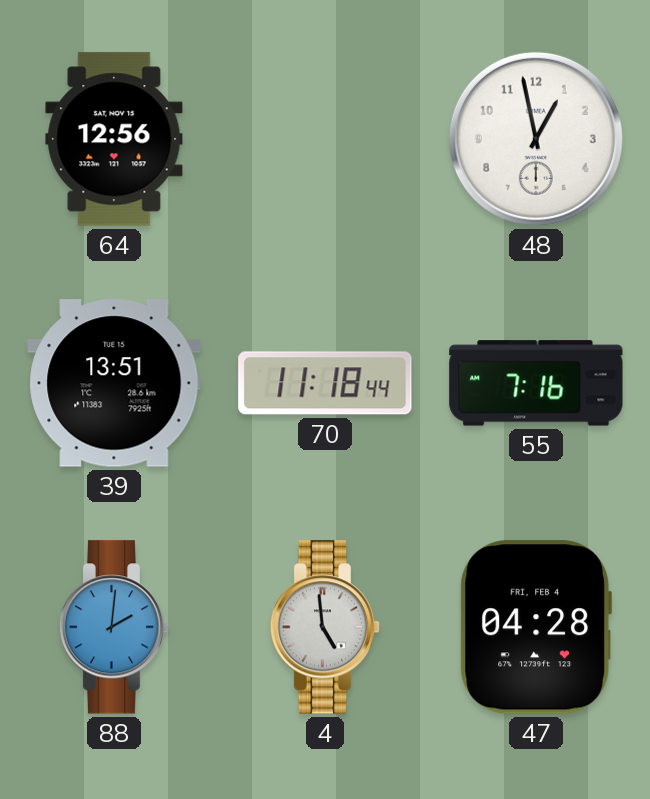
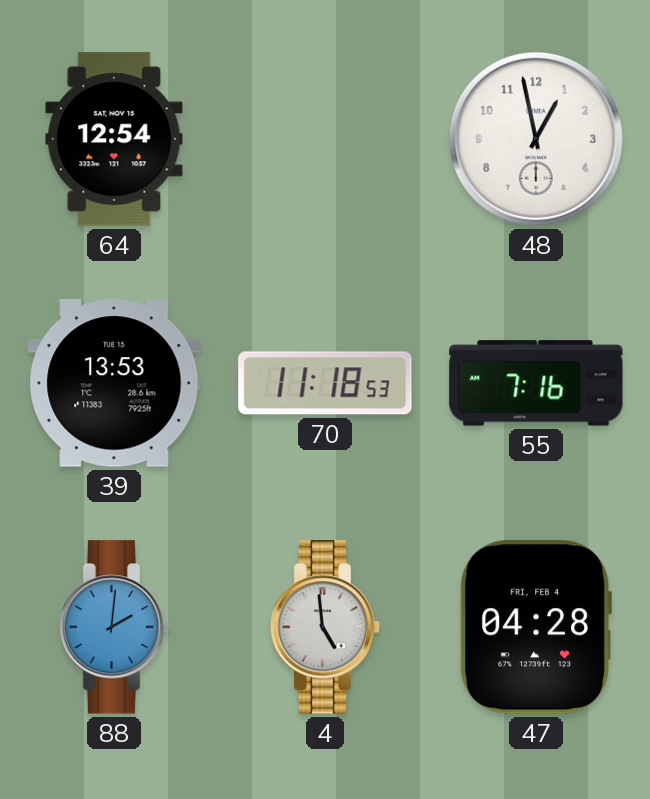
64: 12:56 -> 12:54
39: 13:51 -> 13:53
70: 11:18:44 -> 11:18:53
